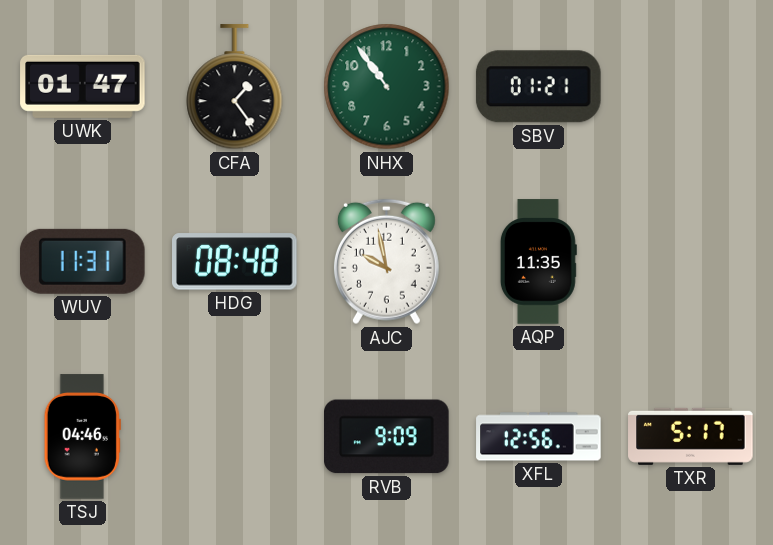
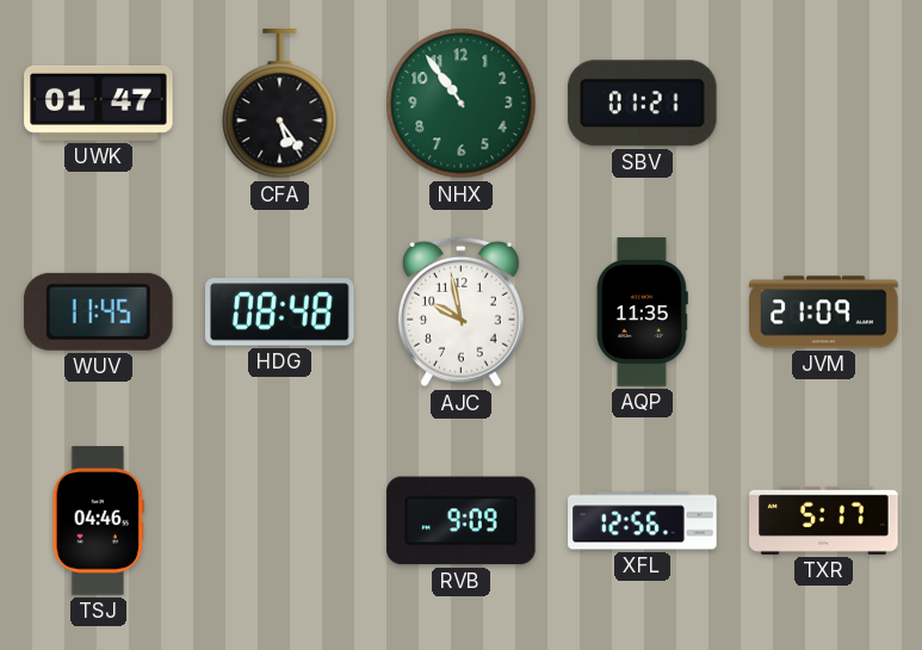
CFA: 1:24 -> 5:24
WUV: 11:31 -> 11:45
JVM: none -> 21:09
